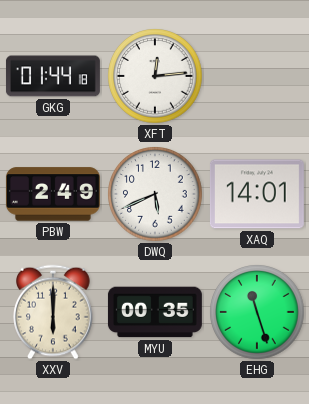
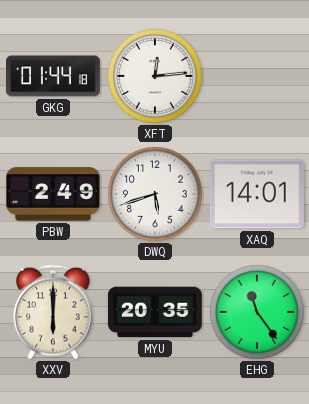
DWQ: 5:41 -> 5:42
MYU: 00:35 -> 20:35
EHG: 11:27 -> 11:24
